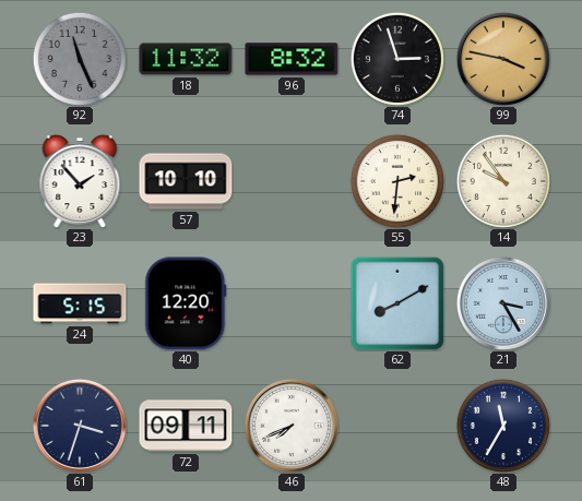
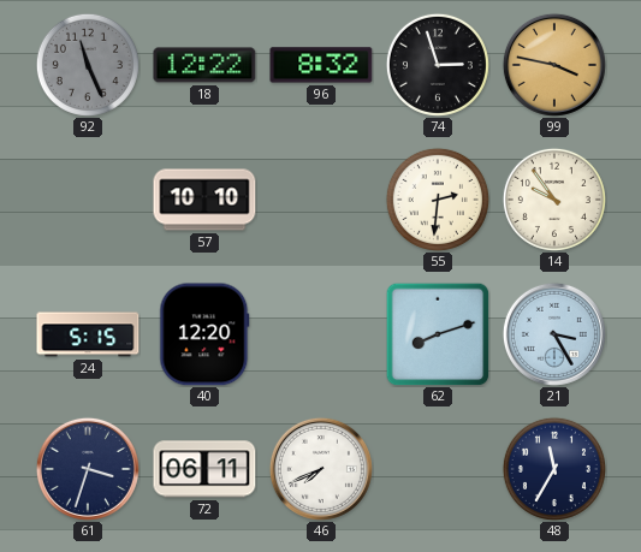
18: 11:32 -> 12:22
23: 1:53 -> none
62: 8:10 -> 8:12
72: 09:11 -> 06:11
